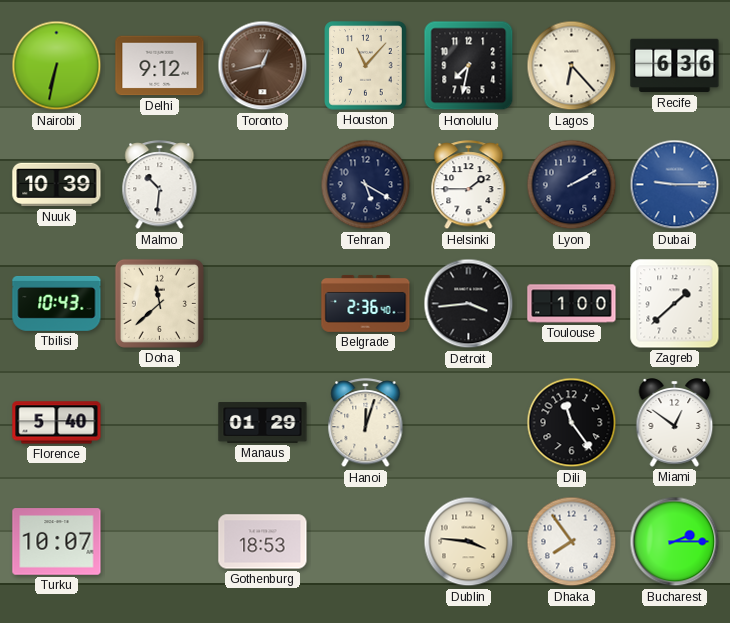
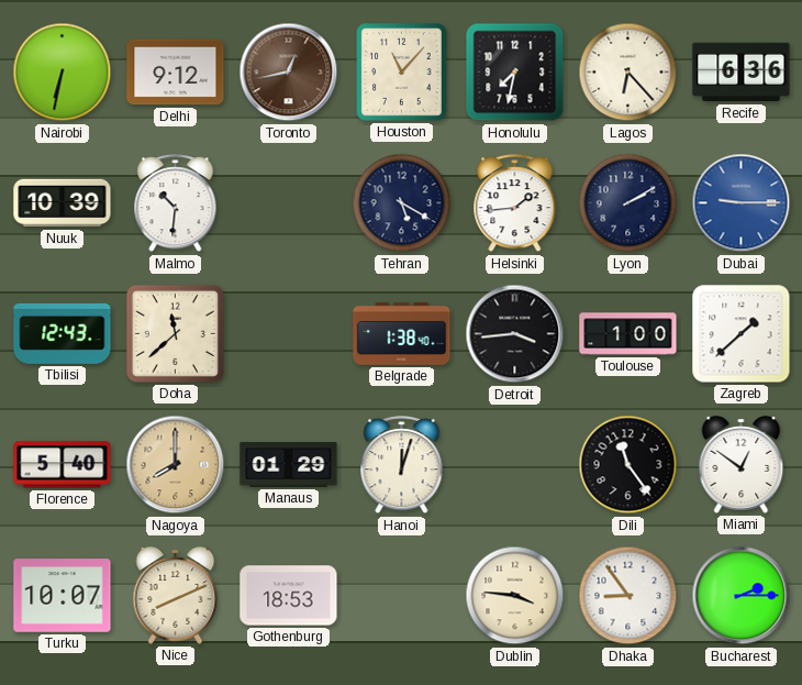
Helsinki: 1:45 -> 1:44
Tbilisi: 10:43 -> 12:43
Belgrade: 2:36 -> 1:38
Nagoya: none -> 8:00
Nice: none -> 8:11
Dhaka: 7:54 -> 8:54
